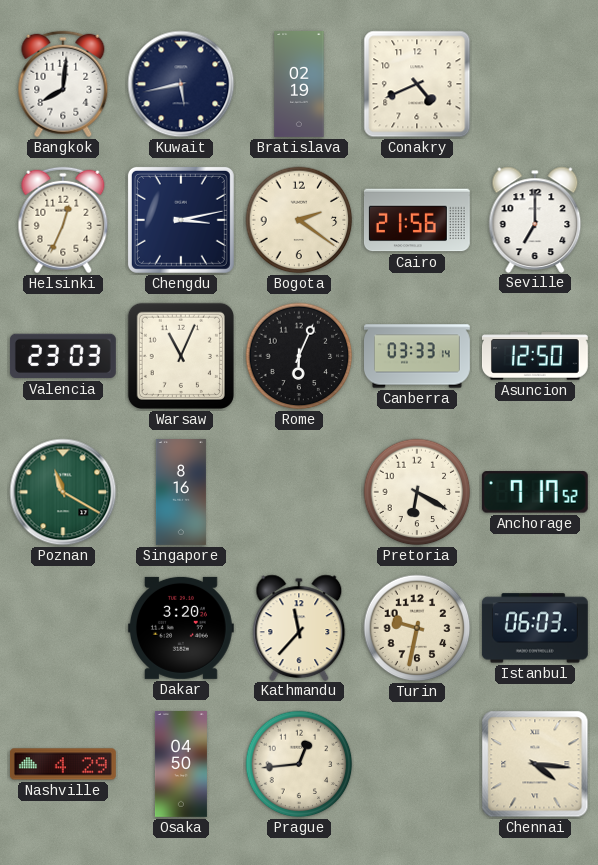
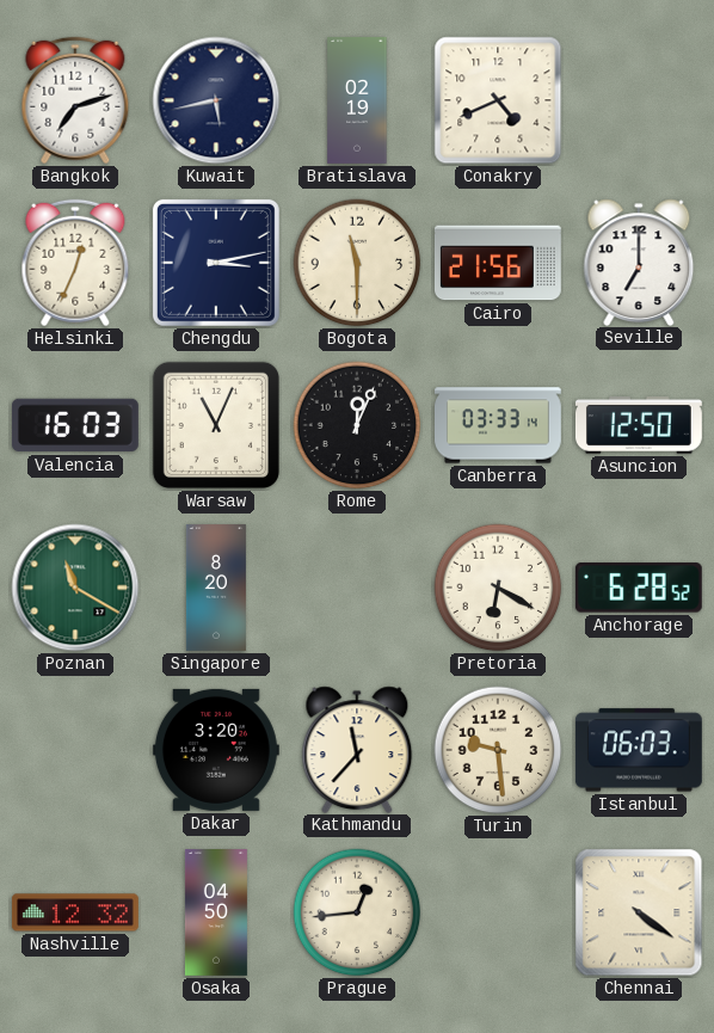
Bangkok: 8:01 -> 7:12
Bogota: 2:21 -> 11:30
Valencia: 23:03 -> 16:03
Rome: 6:04 -> 12:04
Singapore: 8:16 -> 8:20
Anchorage: 7:17 -> 6:28
Turin: 9:32 -> 9:29
Nashville: 4:29 -> 12:32
Chennai: 4:16 -> 4:21
